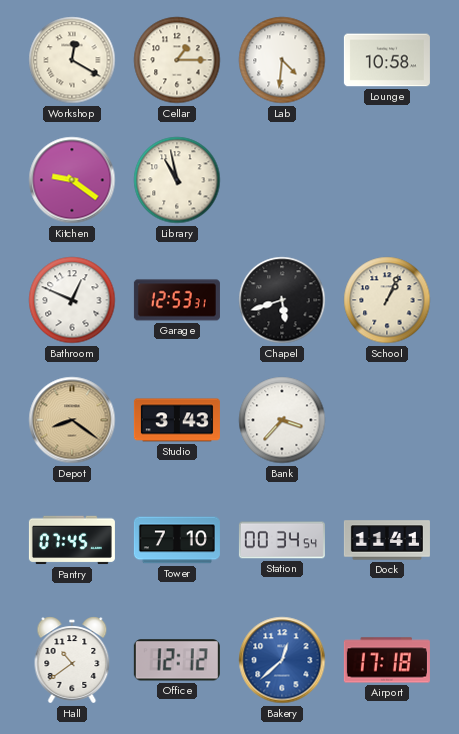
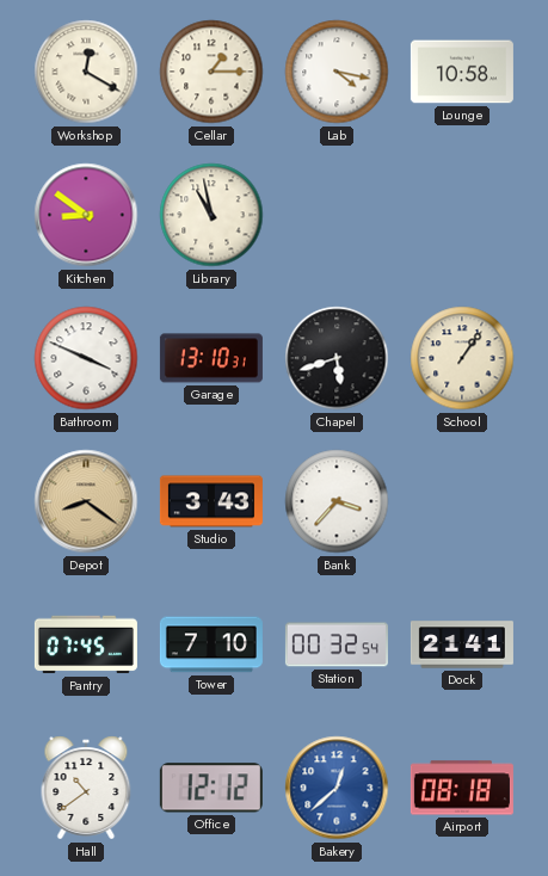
Lab: 4:31 -> 4:17
Kitchen: 9:21 -> 8:51
Bathroom: 12:49 -> 3:49
Garage: 12:53 -> 13:10
School: 1:04 -> 1:06
Station: 00:34 -> 00:32
Dock: 11:41 -> 21:41
Airport: 17:18 -> 08:18
